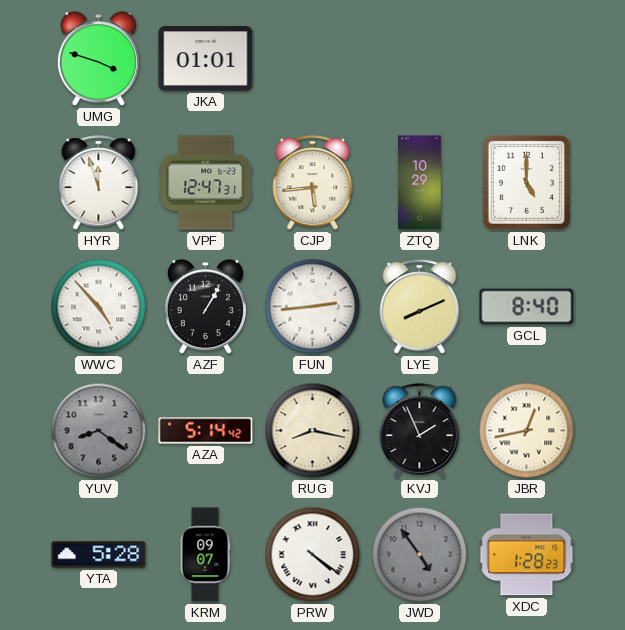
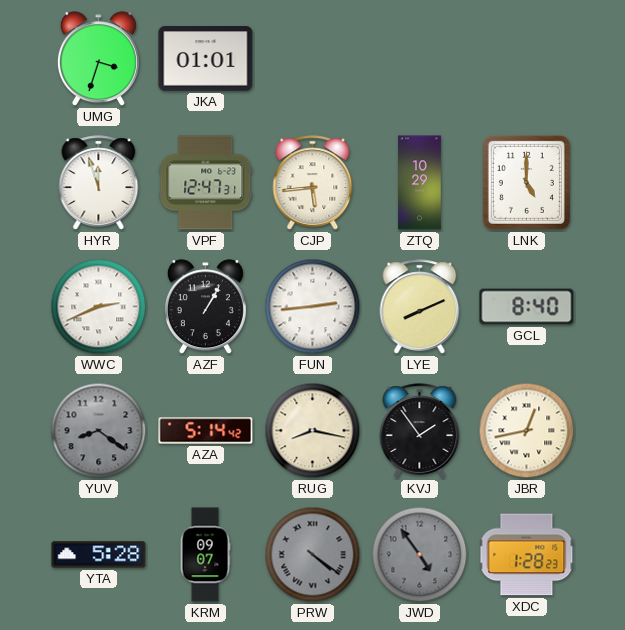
UMG: 3:48 -> 3:33
WWC: 4:53 -> 2:41
KVJ: 1:56 -> 1:54
PRW dial: white -> grey
